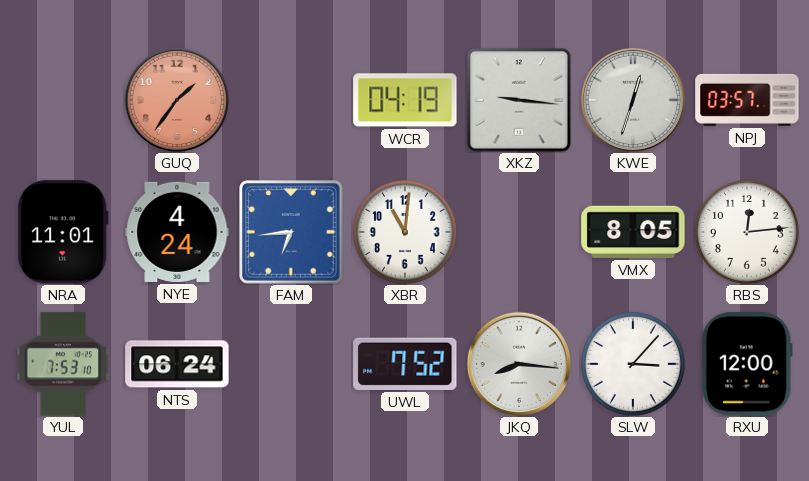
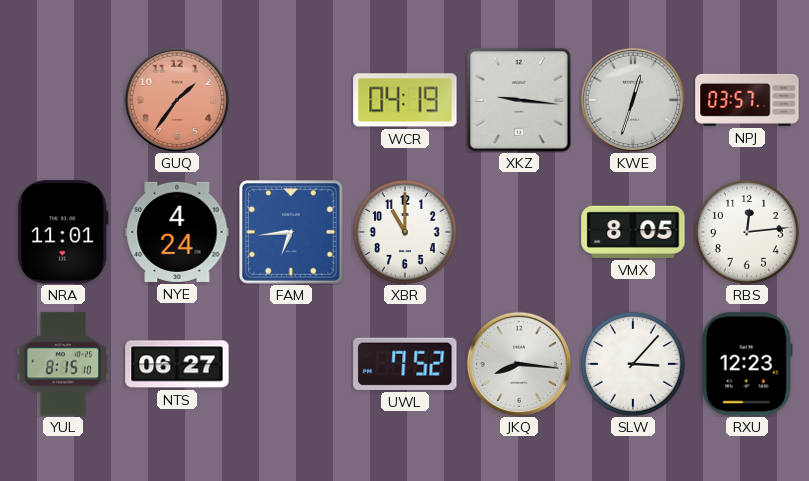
XBR: 11:01 -> 11:00
YUL: 7:53 -> 8:15
NTS: 06:24 -> 06:27
RXU: 12:00 -> 12:23
